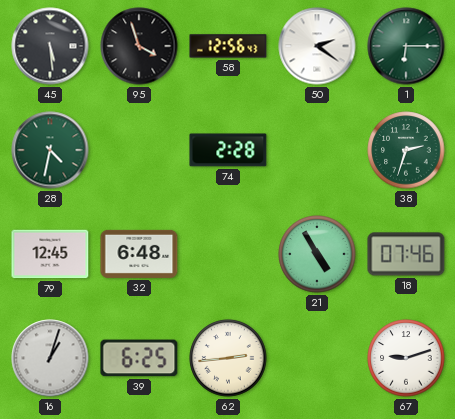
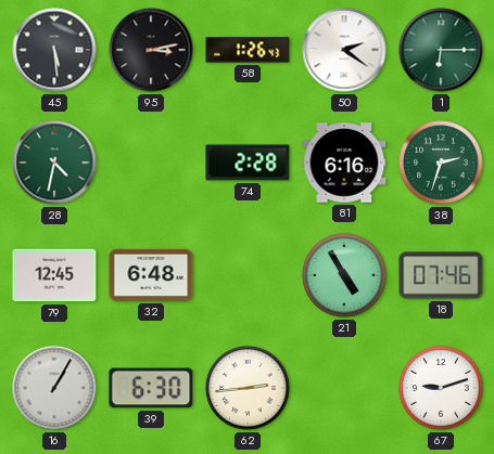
95: 3:57 -> 3:13
58: 12:56 -> 1:26
81: none -> 6:16
16: 1:03 -> 1:05
39: 6:25 -> 6:30
